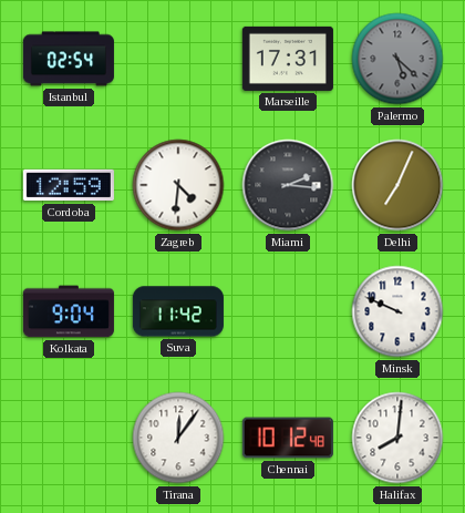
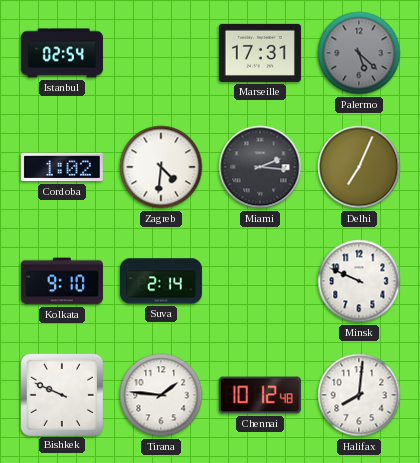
Cordoba: 12:59 -> 1:02
Kolkata: 9:04 -> 9:10
Suva: 11:42 -> 2:14
Bishkek: none -> 9:49
Tirana: 12:06 -> 1:46
